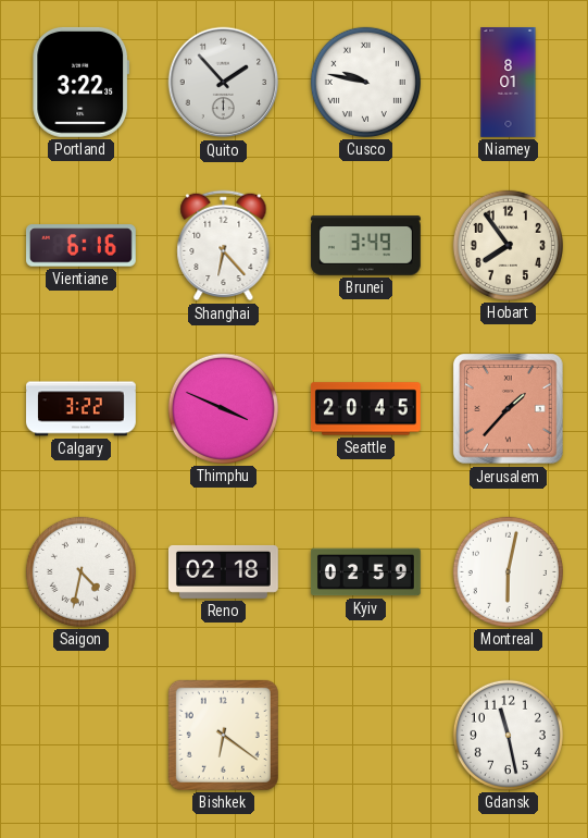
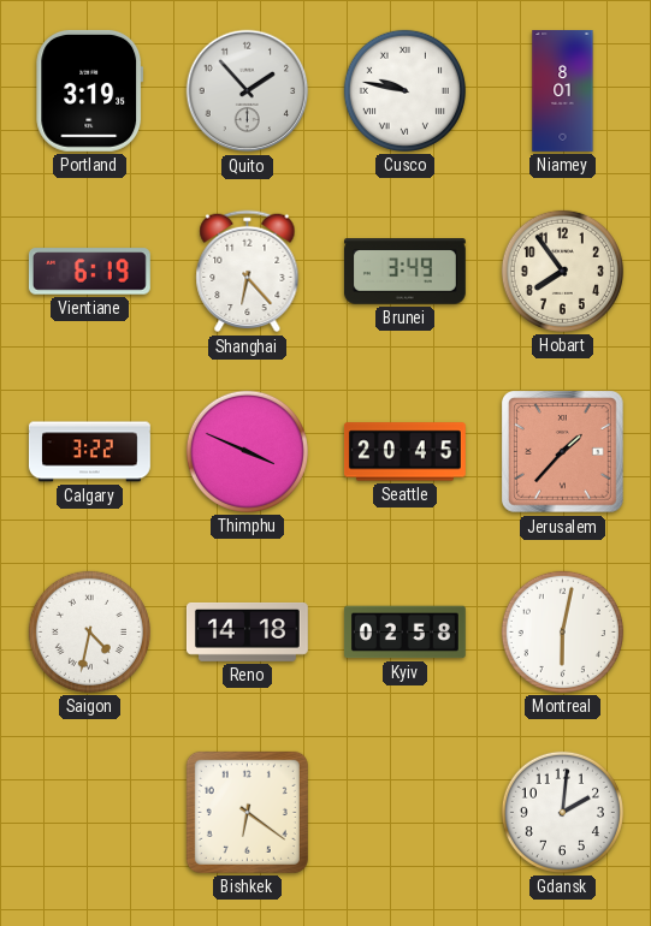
Portland: 3:22 -> 3:19
Vientiane: 6:16 -> 6:19
Reno: 02:18 -> 14:18
Kyiv: 02:59 -> 02:58
Gdansk: 11:28 -> 2:01
